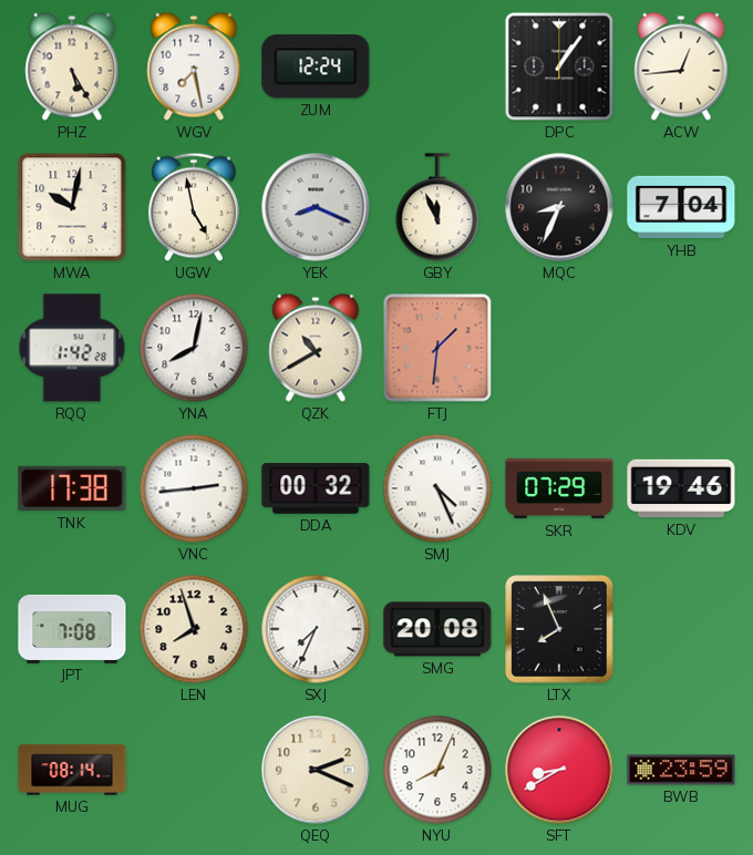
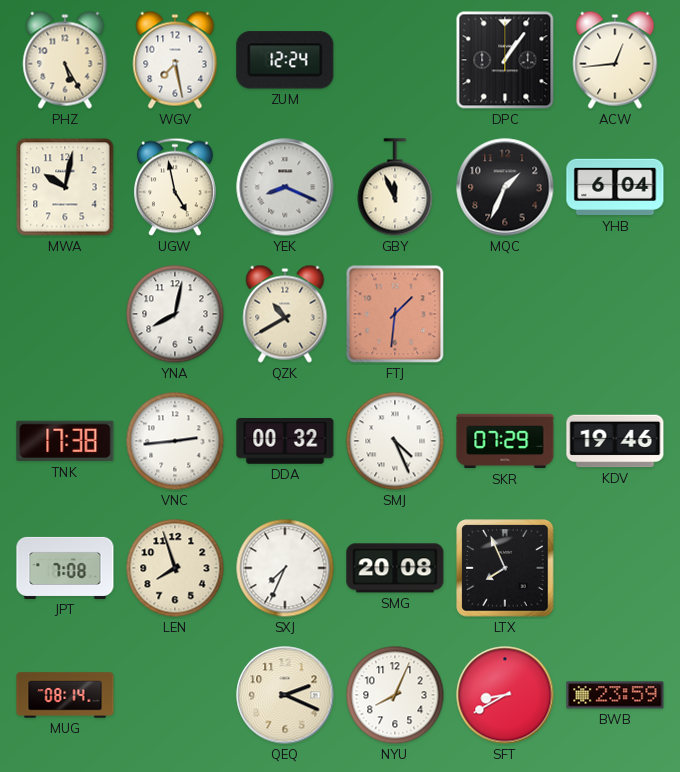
MQC: 8:34 -> 1:34
YHB: 7:04 -> 6:04
RQQ: 1:42 -> none
